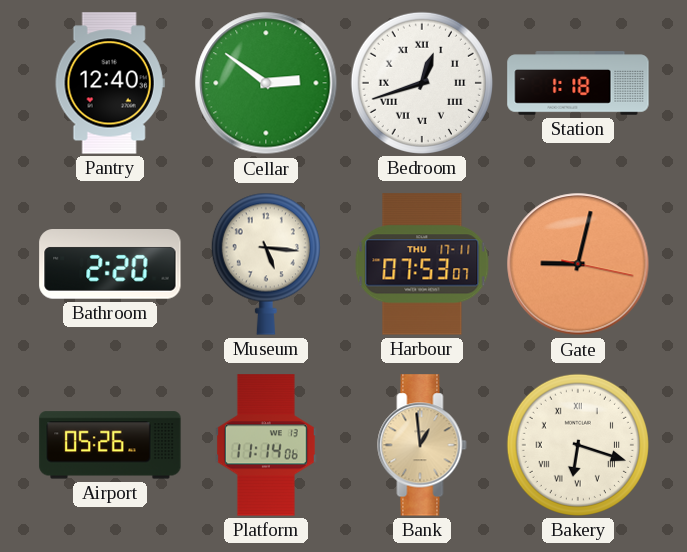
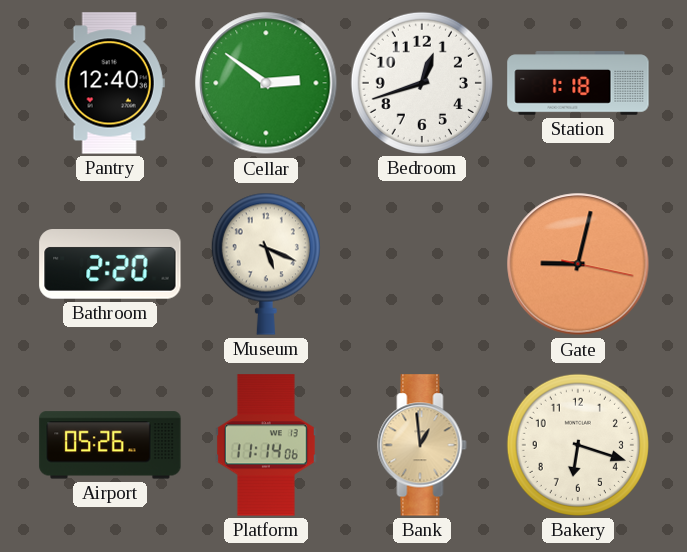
Bedroom numerals: Roman -> Arabic
Museum: 5:16 -> 5:19
Harbour: 07:53 -> none
Bakery numerals: Roman -> Arabic
